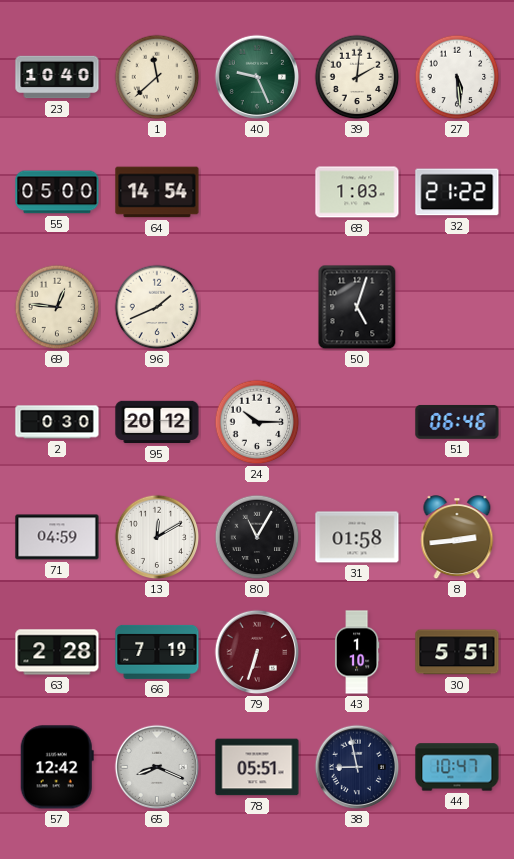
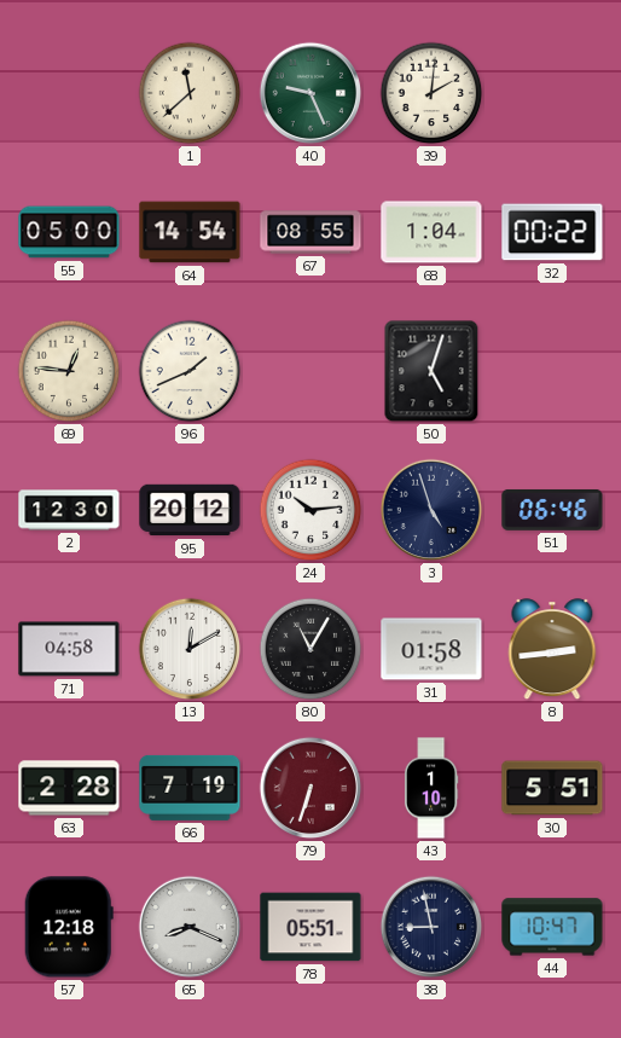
23: 10:40 -> none
27: 5:29 -> none
67: none -> 08:55
68: 1:03 -> 1:04
32: 21:22 -> 00:22
2: 0:30 -> 12:30
24: 10:15 -> 10:14
3: none -> 4:57
71: 04:59 -> 04:58
57: 12:42 -> 12:18
